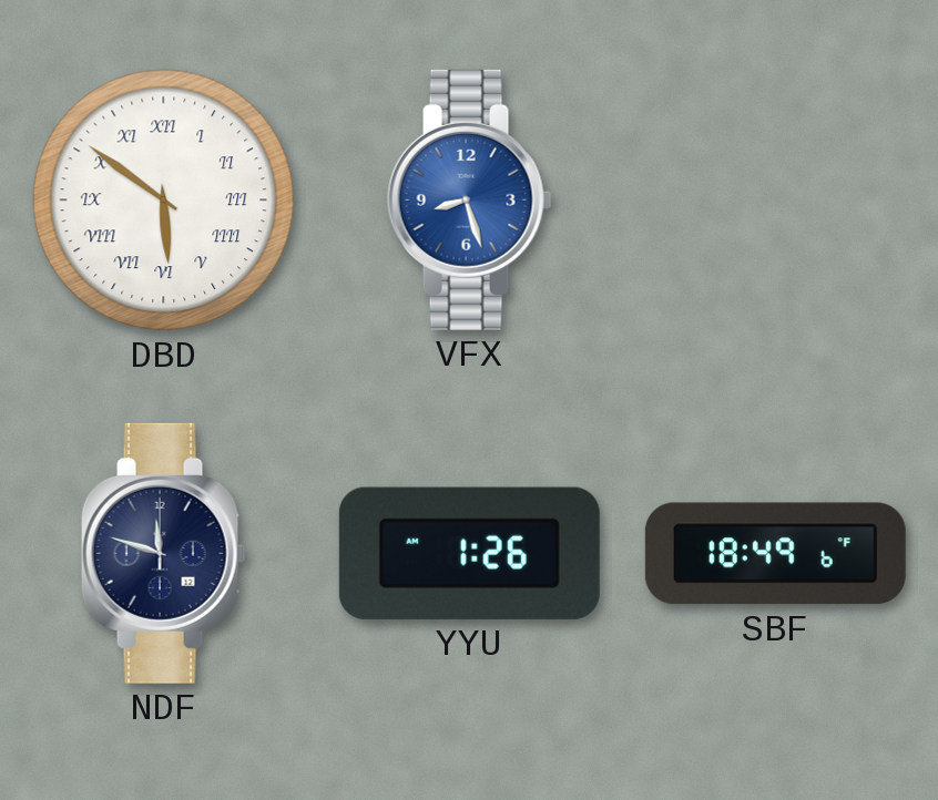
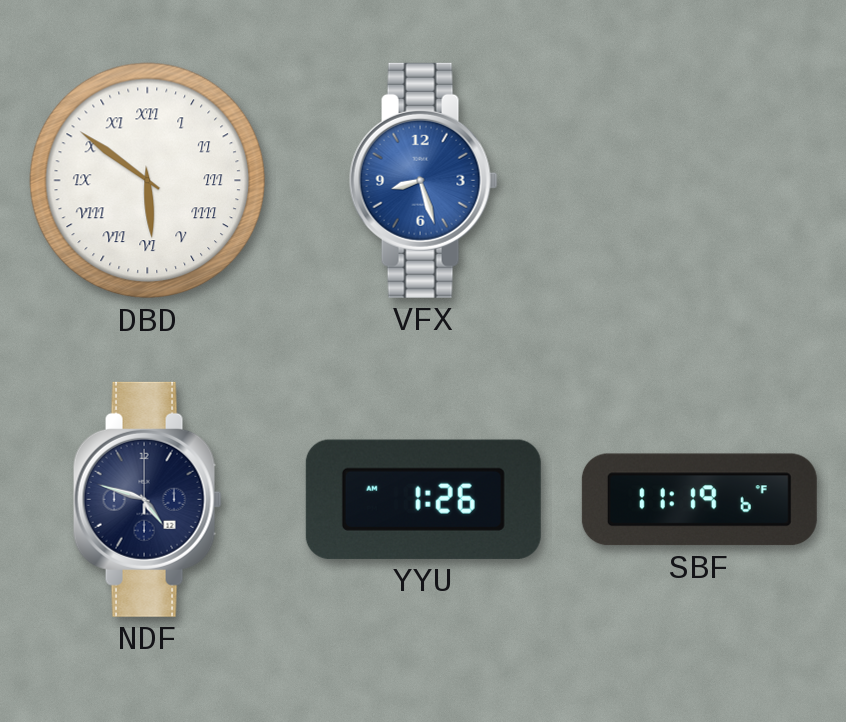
NDF: 11:48 -> 4:48
SBF: 18:49 -> 11:19
